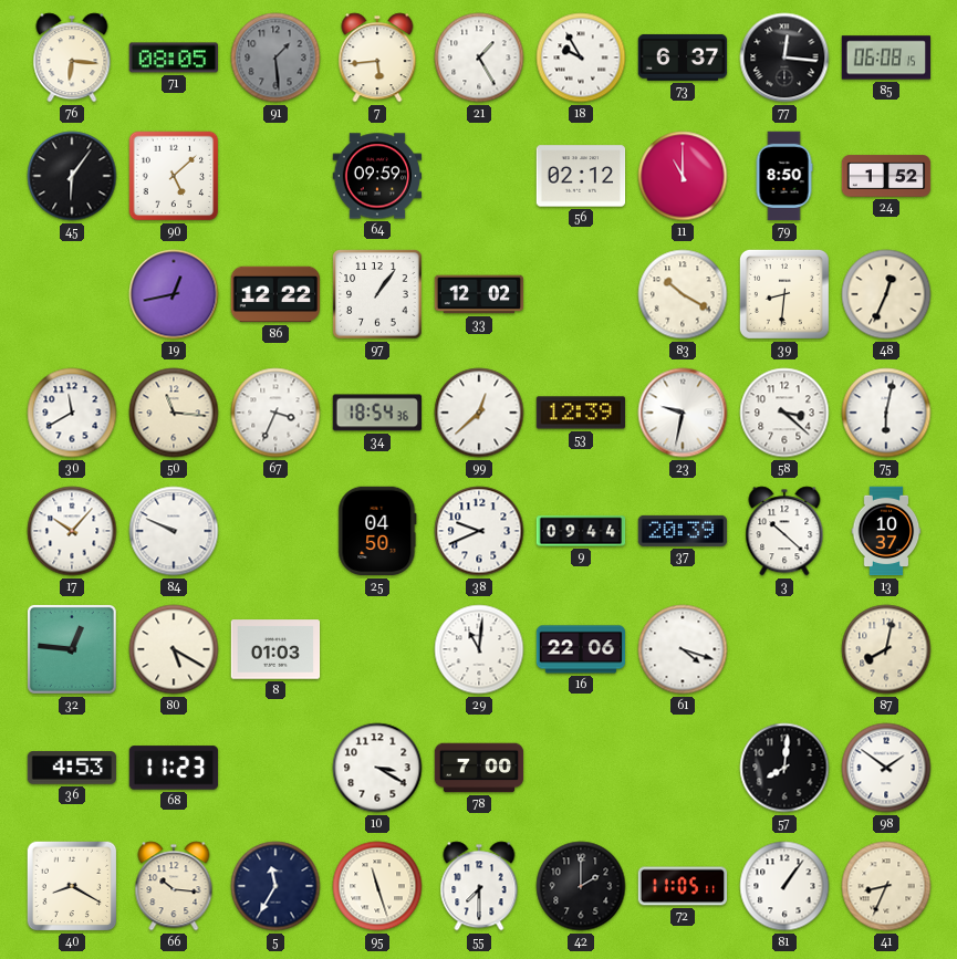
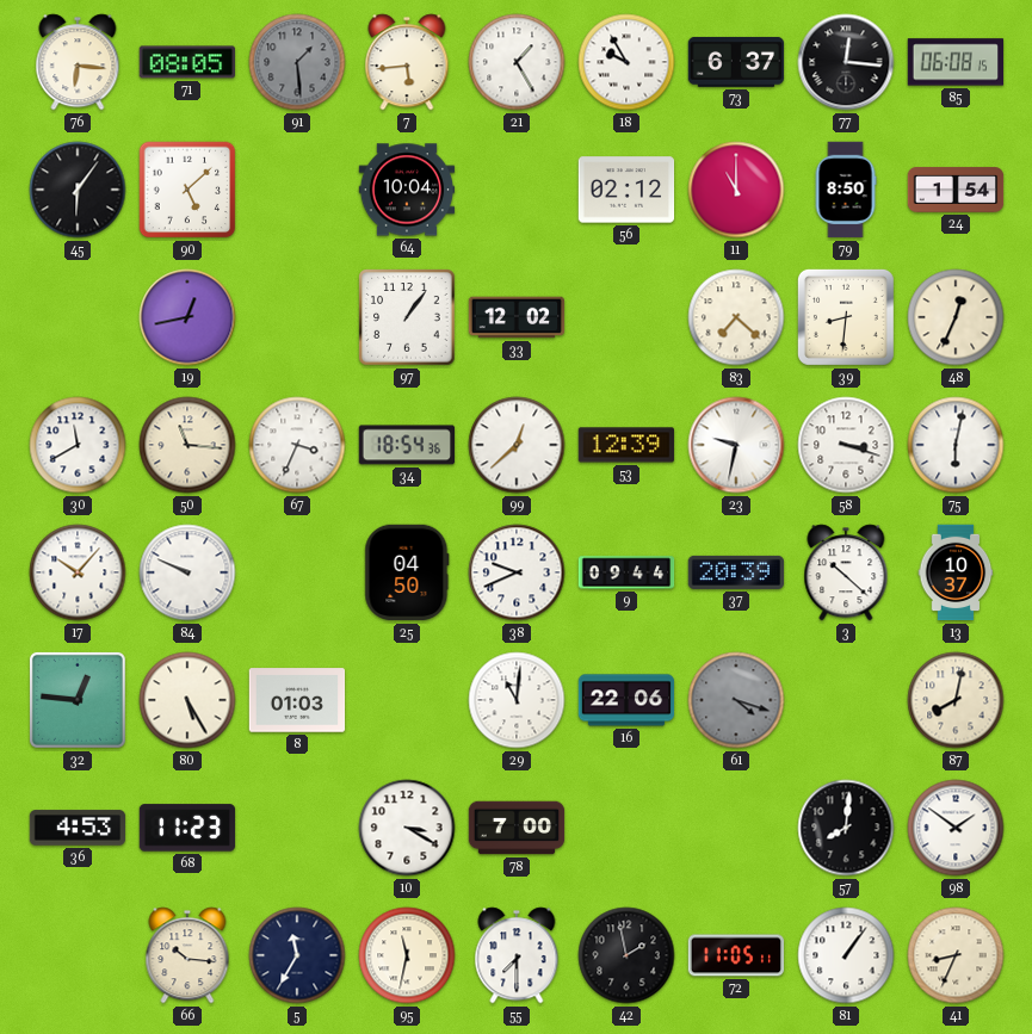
64: 09:59 -> 10:04
24: 1:52 -> 1:54
86: 12:22 -> none
83: 10:20 -> 7:22
58: 3:22 -> 3:18
80: 5:20 -> 5:25
61 dial: white -> grey
40: 8:20 -> none
95: 11:27 -> 11:32
42: 2:00 -> 1:58
